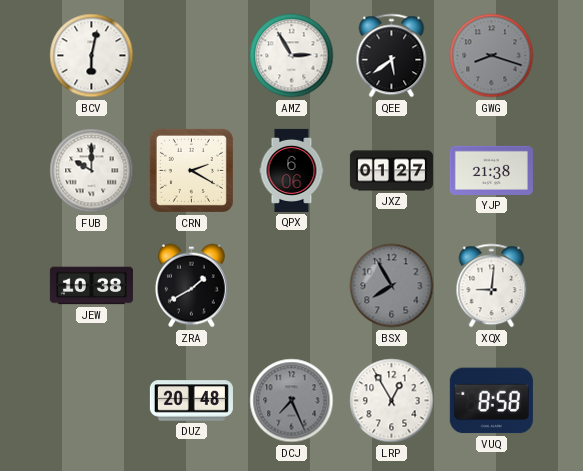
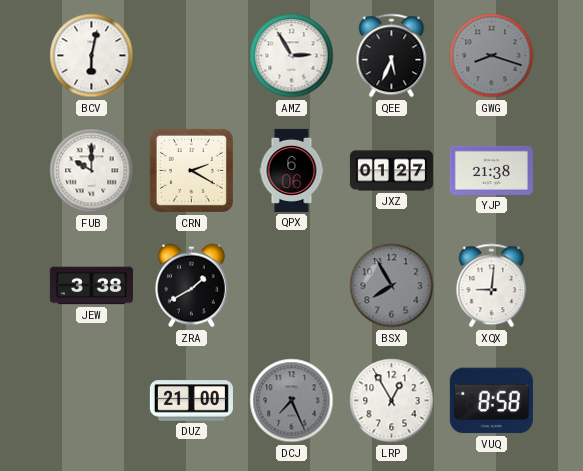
QEE: 5:39 -> 5:34
JEW: 10:38 -> 3:38
DUZ: 20:48 -> 21:00
